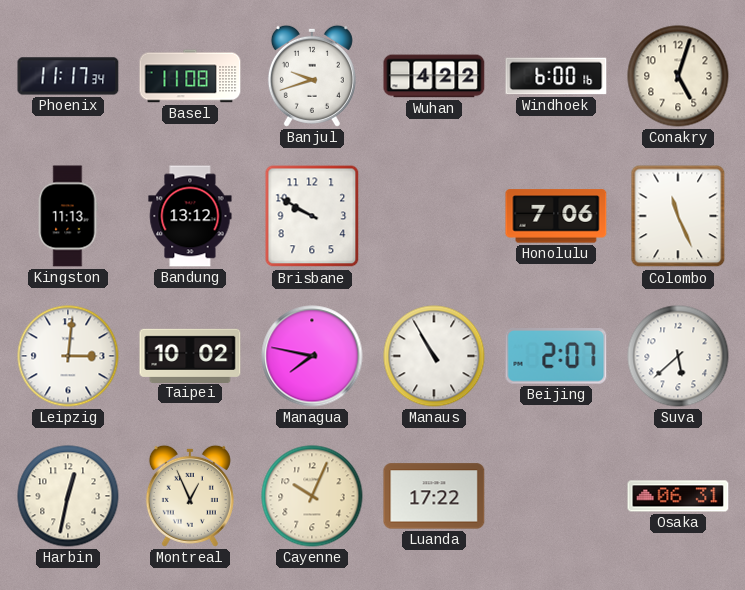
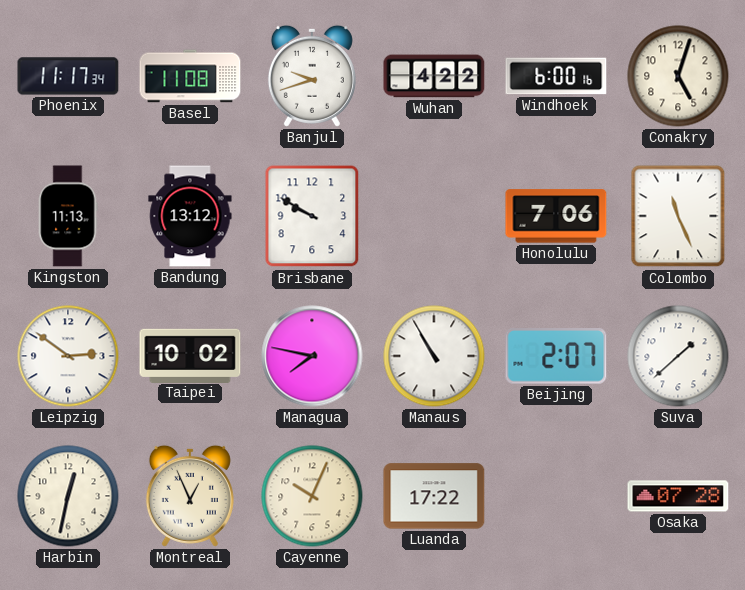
Leipzig: 3:01 -> 2:51
Suva: 5:38 -> 1:38
Osaka: 06:31 -> 07:28
